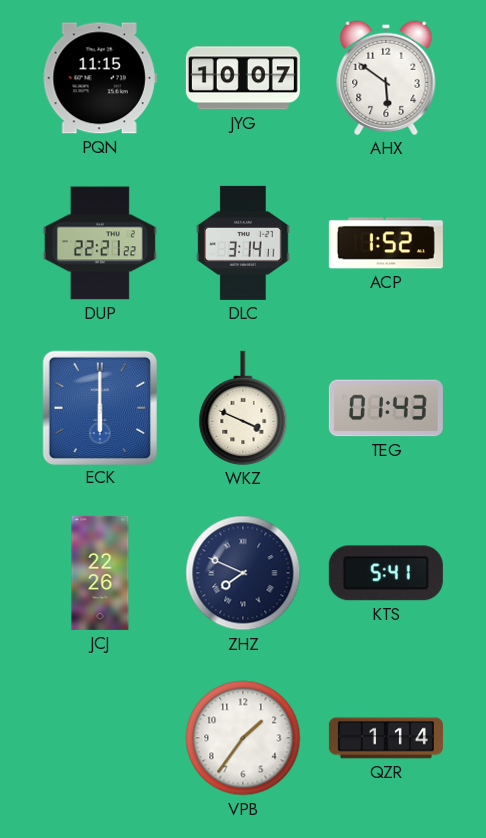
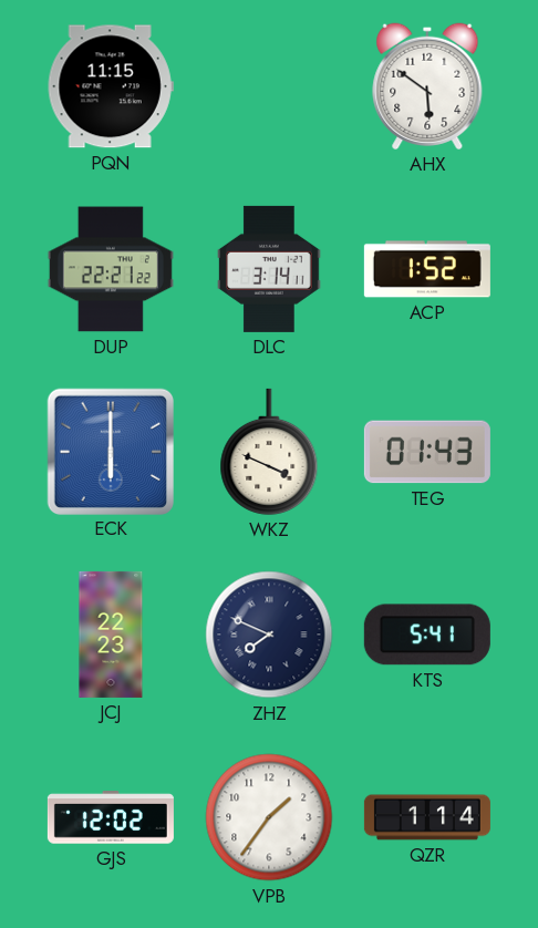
JYG: 10:07 -> none
JCJ: 22:26 -> 22:23
GJS: none -> 12:02
